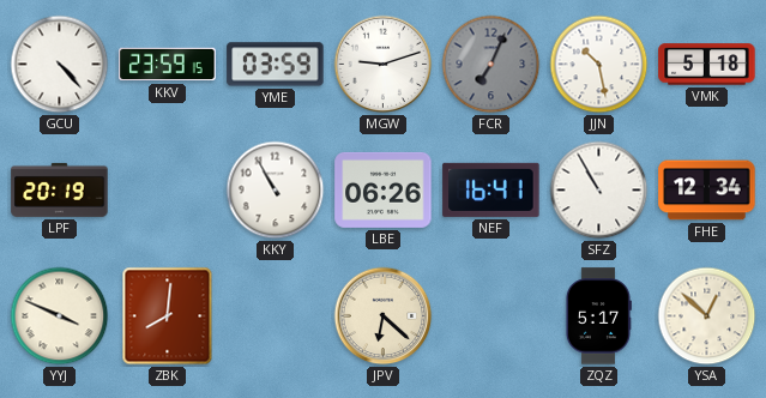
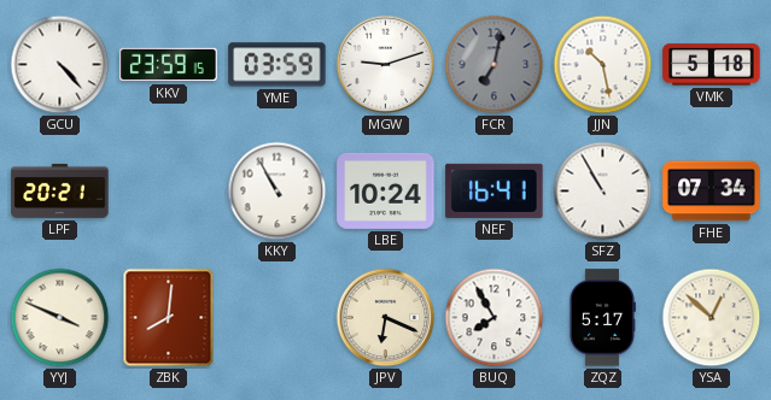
FCR: 7:04 -> 7:02
LPF: 20:19 -> 20:21
LBE: 06:26 -> 10:24
FHE: 12:34 -> 07:34
JPV: 6:22 -> 6:19
BUQ: none -> 7:55
